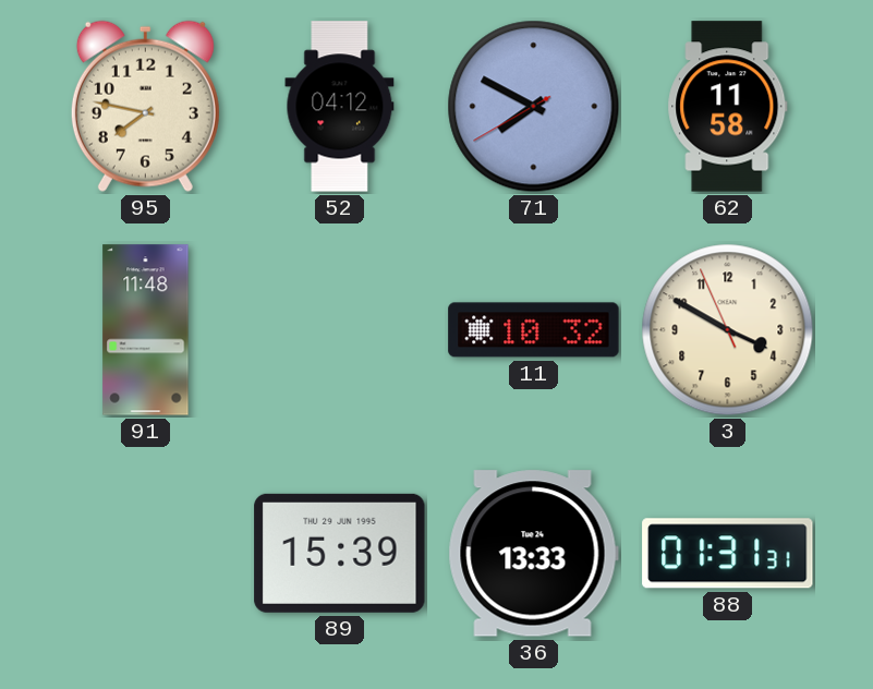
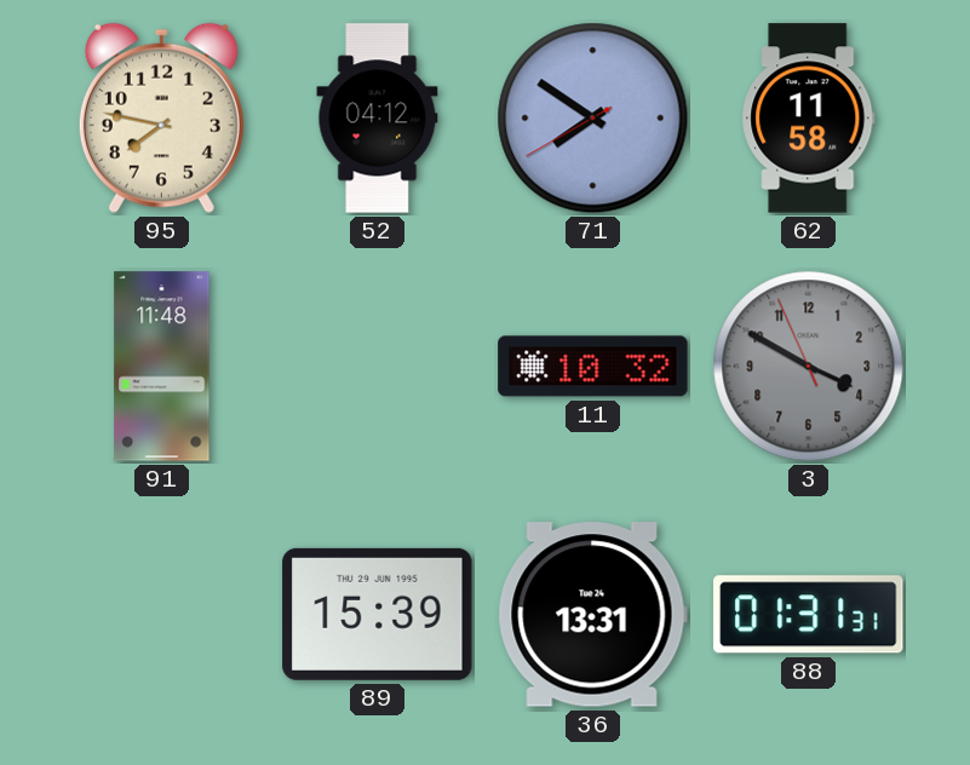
71: 7:49 -> 7:50
3 dial: cream -> grey
36: 13:33 -> 13:31
